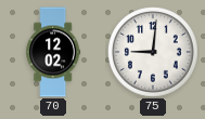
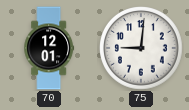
70: 12:02 -> 12:01
